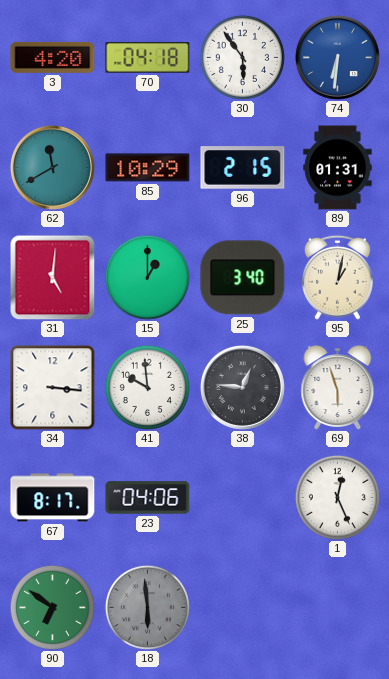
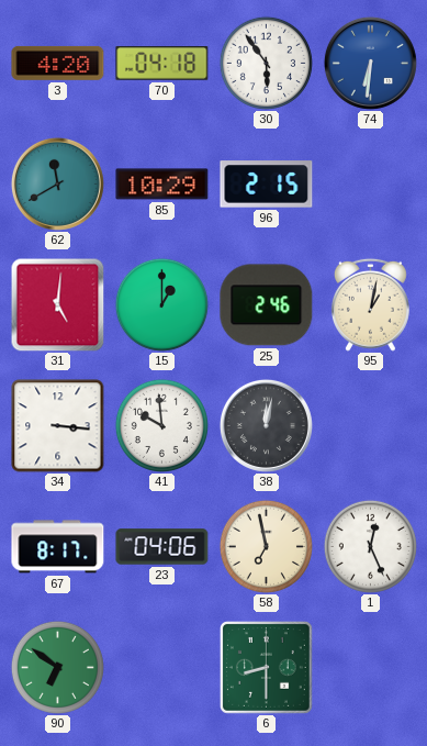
89: 01:31 -> none
25: 3:40 -> 2:46
38: 12:46 -> 12:02
69: 5:57 -> none
58: none -> 6:58
18: 5:59 -> none
6: none -> 8:30
